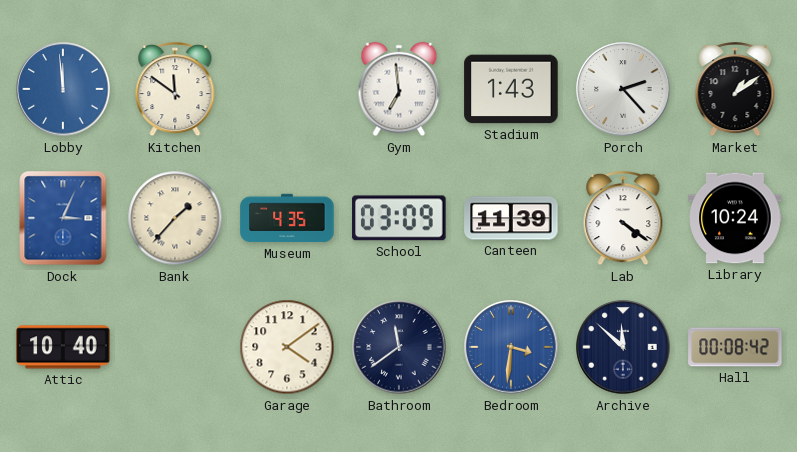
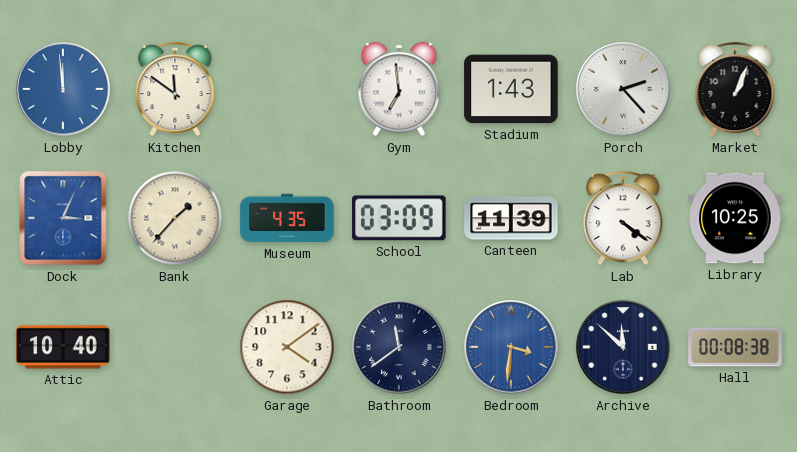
Market: 1:09 -> 1:04
Library: 10:24 -> 10:25
Hall: 00:08:42 -> 00:08:38
